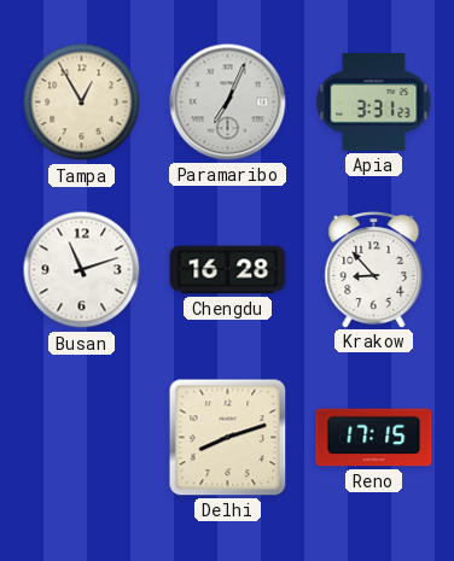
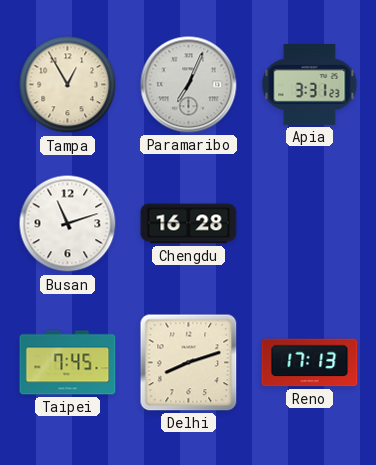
Krakow: 8:53 -> none
Taipei: none -> 7:45
Reno: 17:15 -> 17:13
